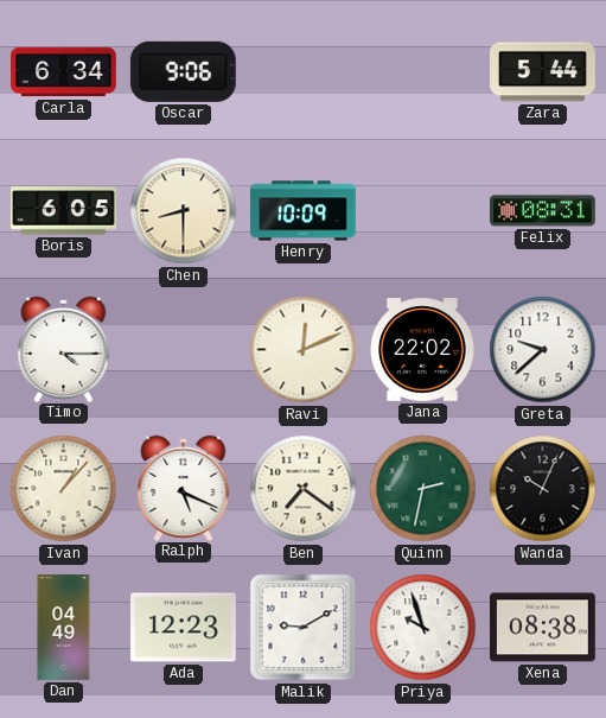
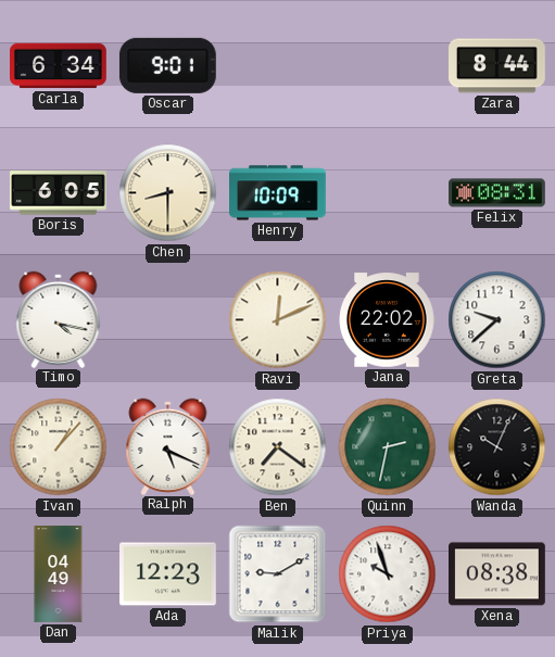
Oscar: 9:06 -> 9:01
Zara: 5:44 -> 8:44
Timo: 4:15 -> 4:17
